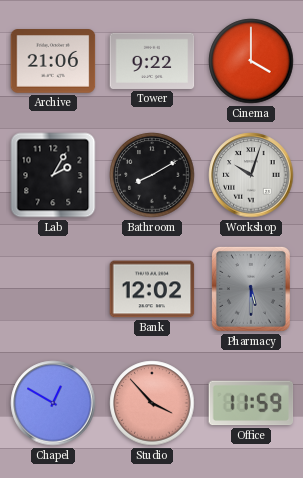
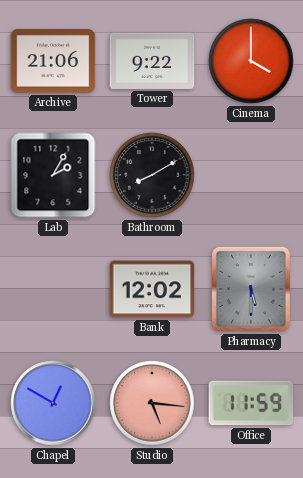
Workshop: 10:03 -> none
Studio: 3:53 -> 5:16
